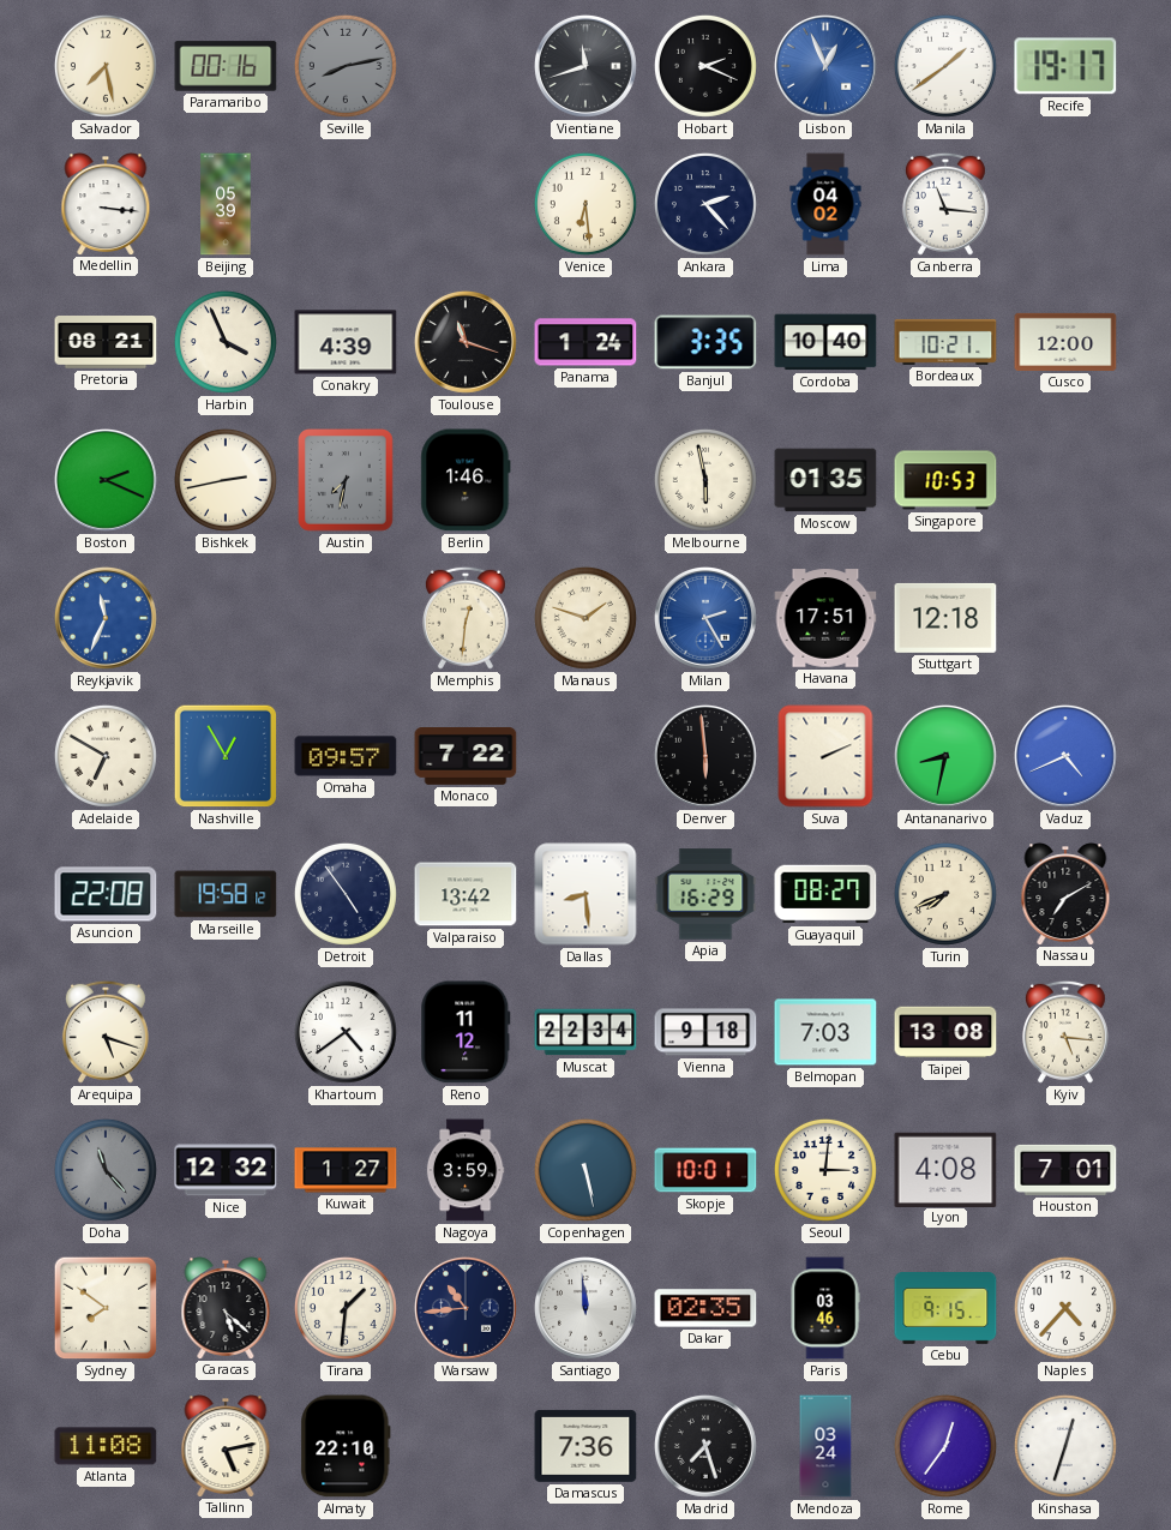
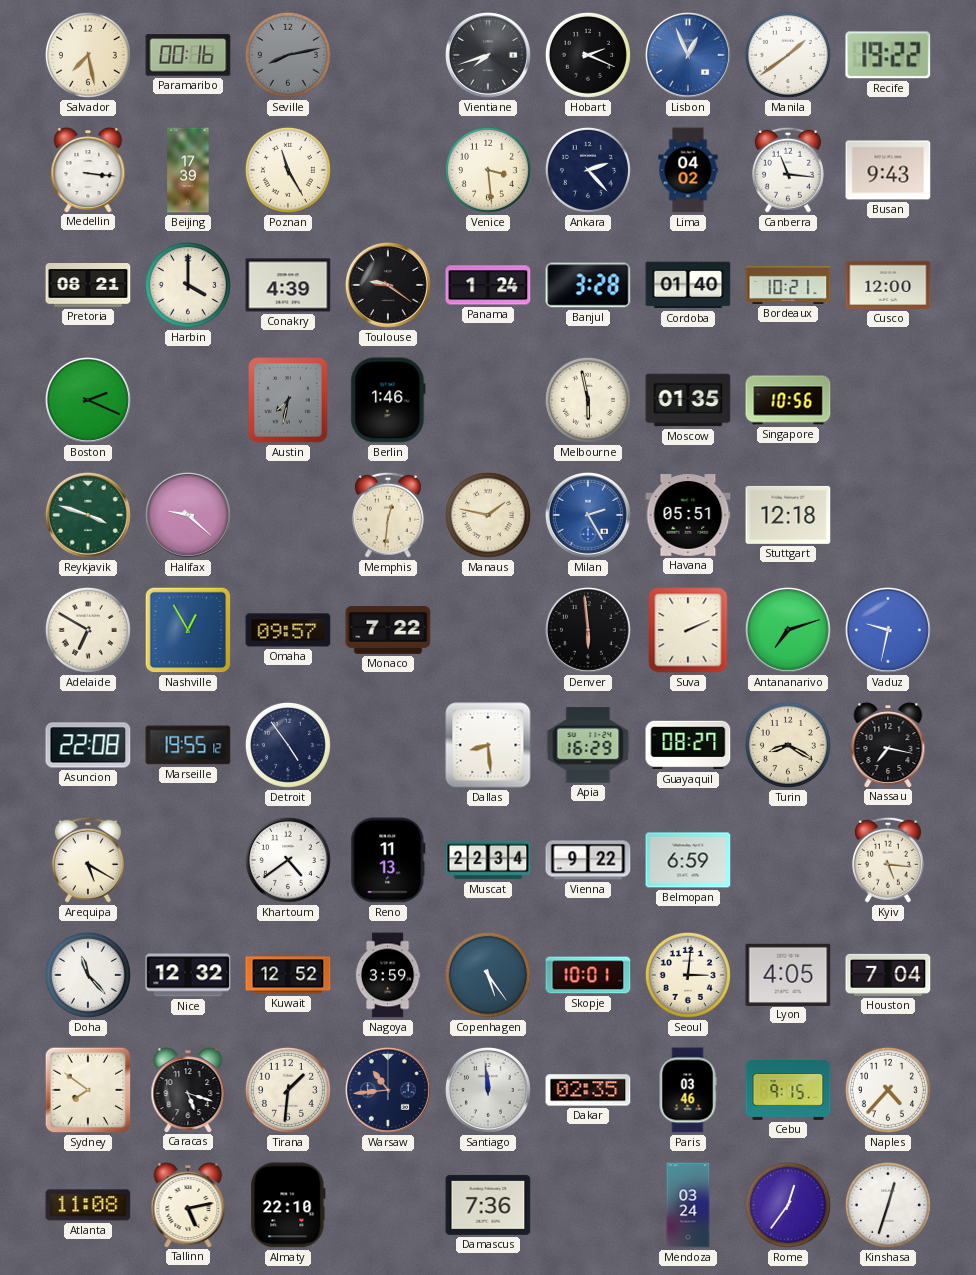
Vientiane: 11:42 -> 7:42
Recife: 19:17 -> 19:22
Beijing: 05:39 -> 17:39
Poznan: none -> 11:25
Venice: 6:29 -> 3:29
Busan: none -> 9:43
Harbin: 3:56 -> 4:00
Toulouse: 11:18 -> 9:21
Banjul: 3:35 -> 3:28
Cordoba: 10:40 -> 01:40
Bishkek: 2:43 -> none
Singapore: 10:53 -> 10:56
Reykjavik: 11:34 -> 3:48
Reykjavik dial: blue -> green
Halifax: none -> 9:22
Manaus: 1:48 -> 1:47
Havana: 17:51 -> 05:51
Antananarivo: 8:32 -> 7:12
Vaduz: 4:41 -> 9:32
Marseille: 19:58 -> 19:55
Valparaiso: 13:42 -> none
Turin: 7:41 -> 8:20
Nassau: 7:10 -> 7:17
Arequipa: 5:18 -> 5:20
Reno: 11:12 -> 11:13
Vienna: 9:18 -> 9:22
Belmopan: 7:03 -> 6:59
Taipei: 13:08 -> none
Doha dial: grey -> white
Kuwait: 1:27 -> 12:52
Copenhagen: 5:28 -> 5:24
Lyon: 4:08 -> 4:05
Houston: 7:01 -> 7:04
Caracas: 5:22 -> 5:18
Madrid: 7:27 -> none
